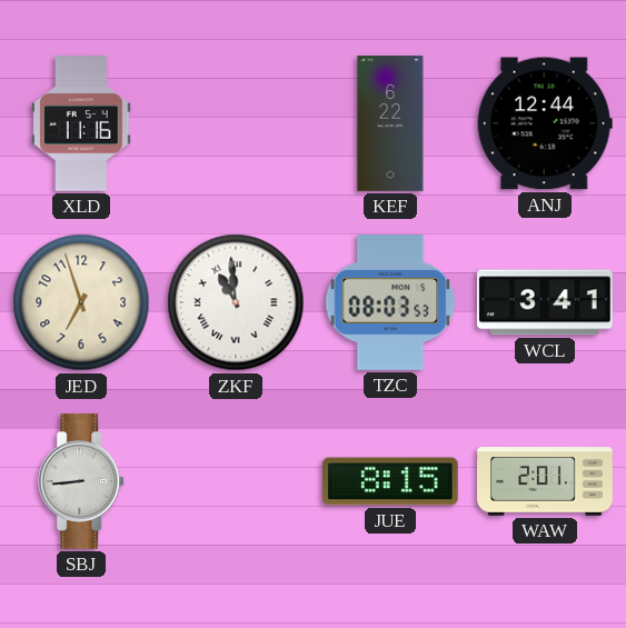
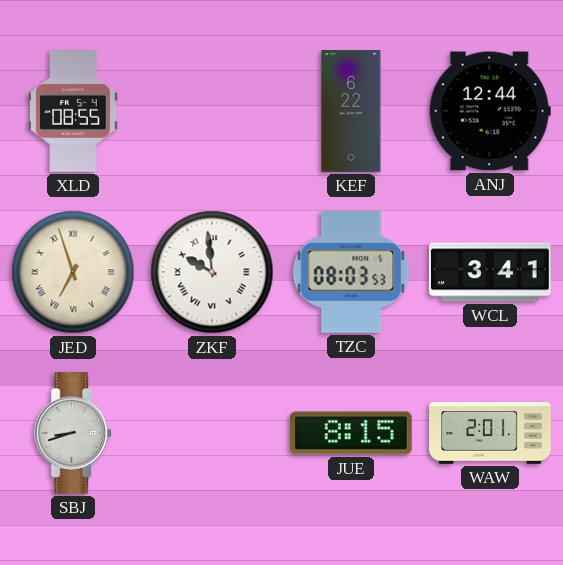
XLD: 11:16 -> 08:55
JED numerals: Arabic -> Roman
ZKF: 10:59 -> 9:59
SBJ: 8:44 -> 8:42
